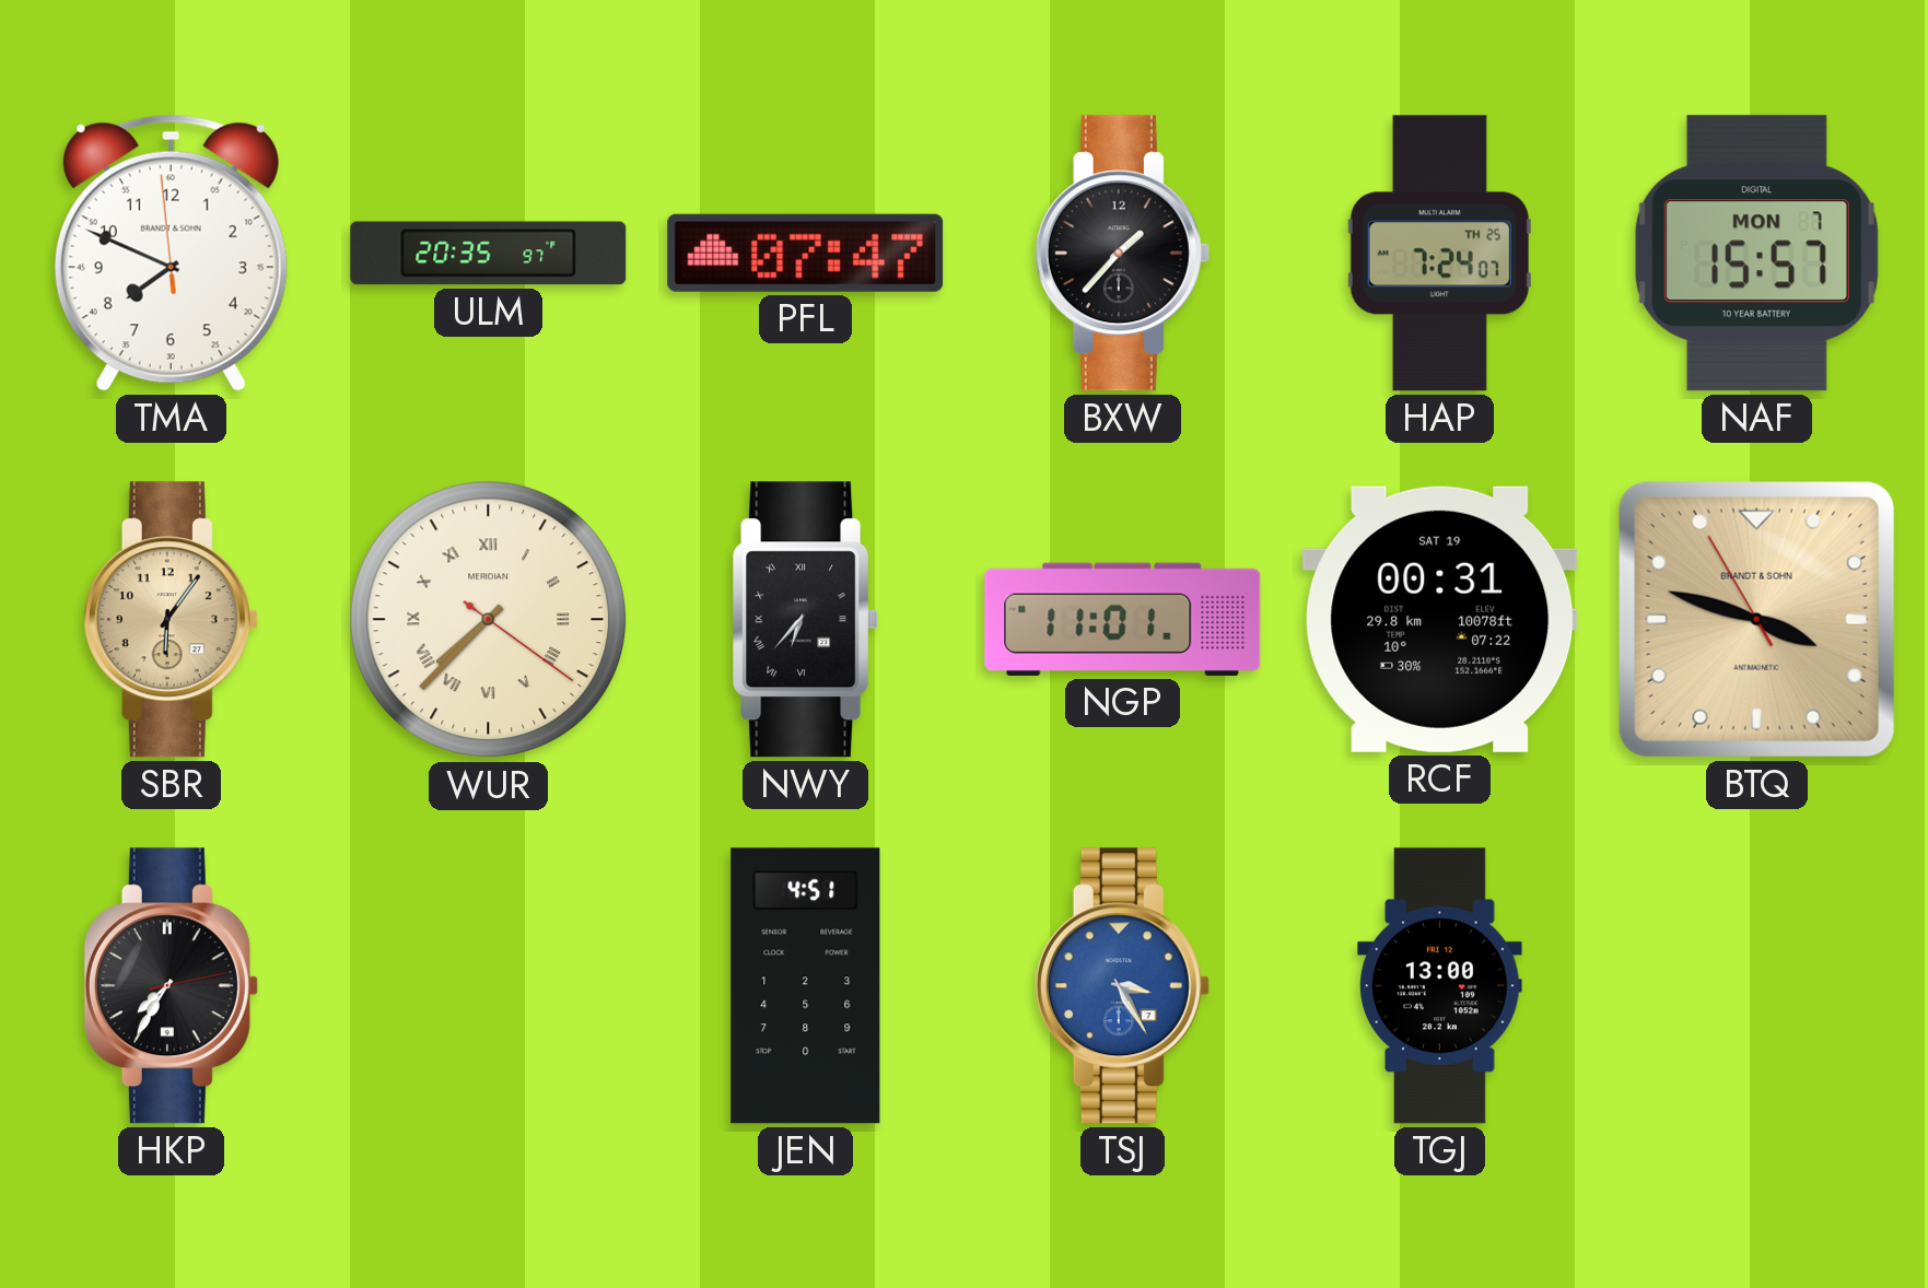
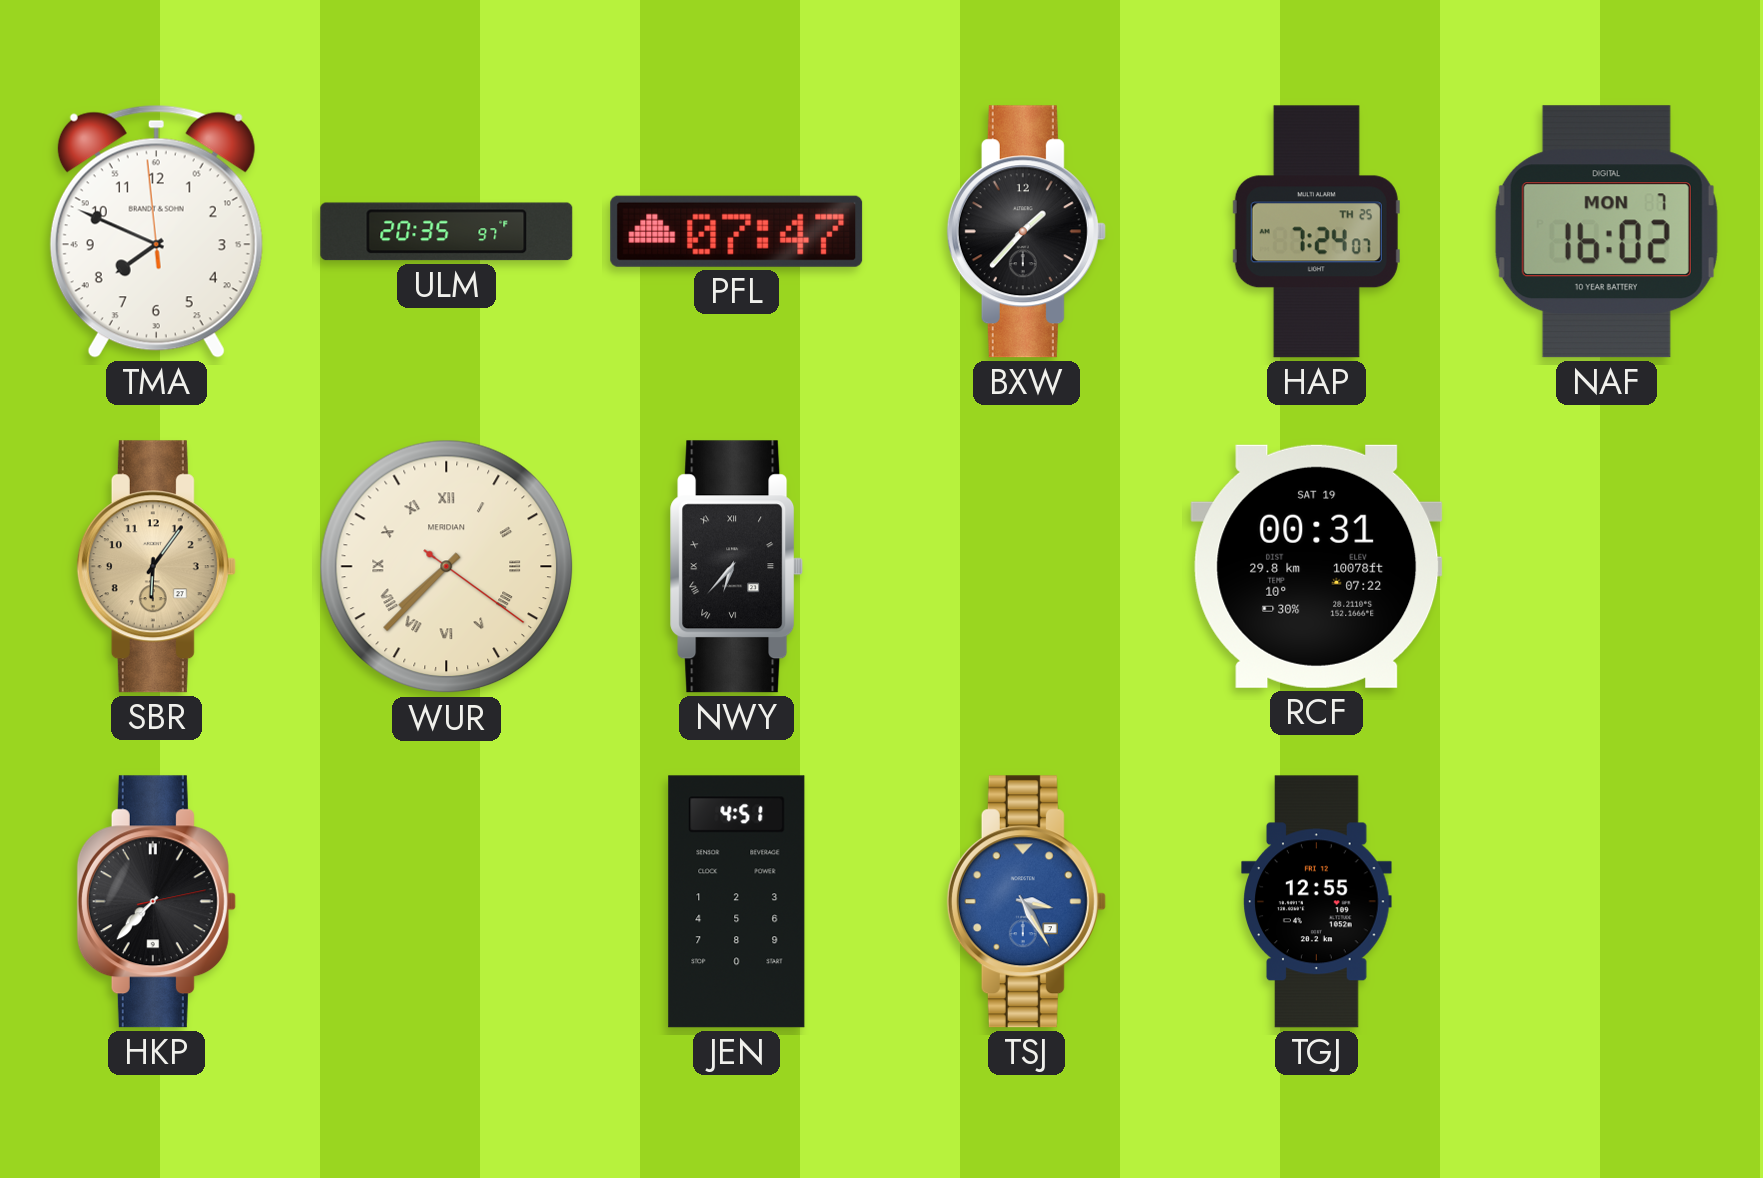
NAF: 15:57 -> 16:02
NGP: 11:01 -> none
BTQ: 3:47 -> none
HKP: 7:35 -> 7:37
TGJ: 13:00 -> 12:55
